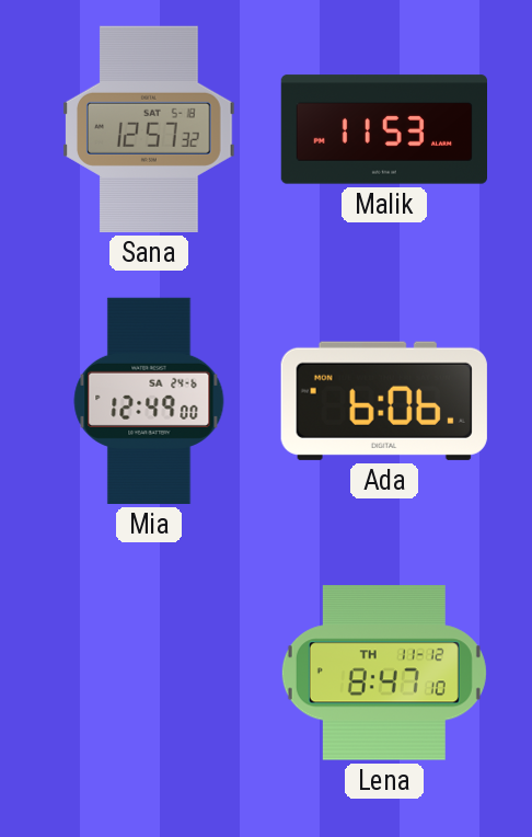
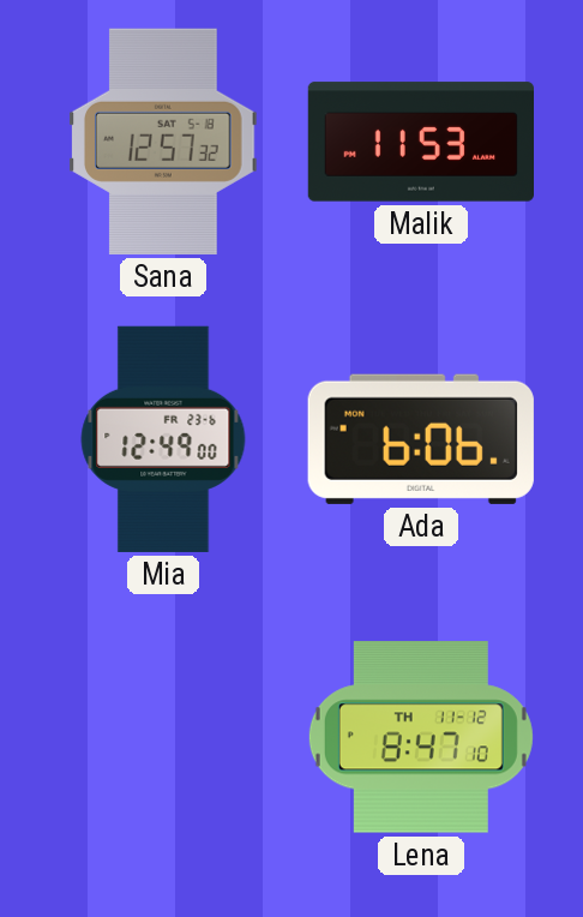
Mia date: SA 24-6 -> FR 23-6
